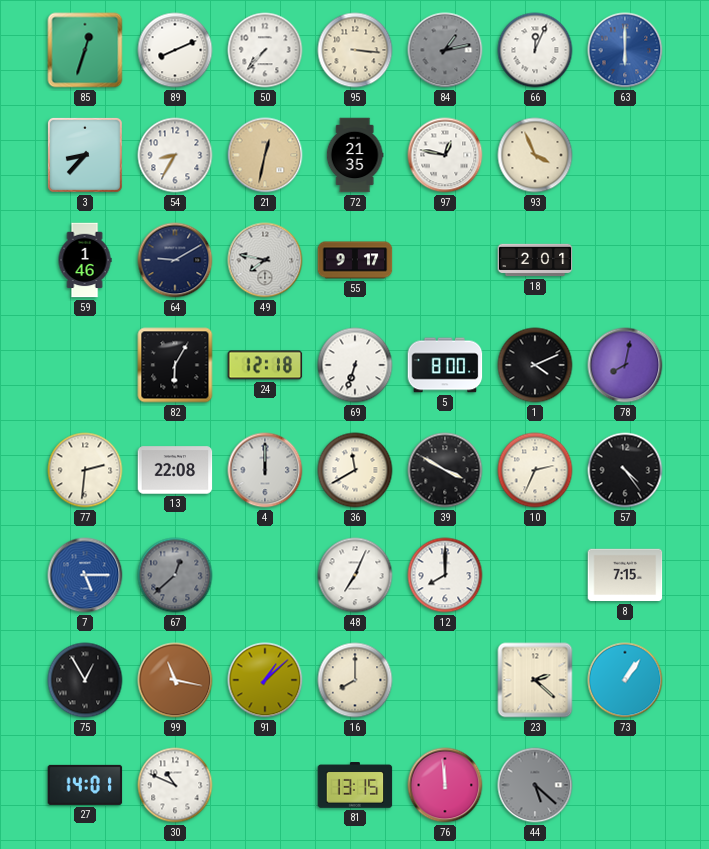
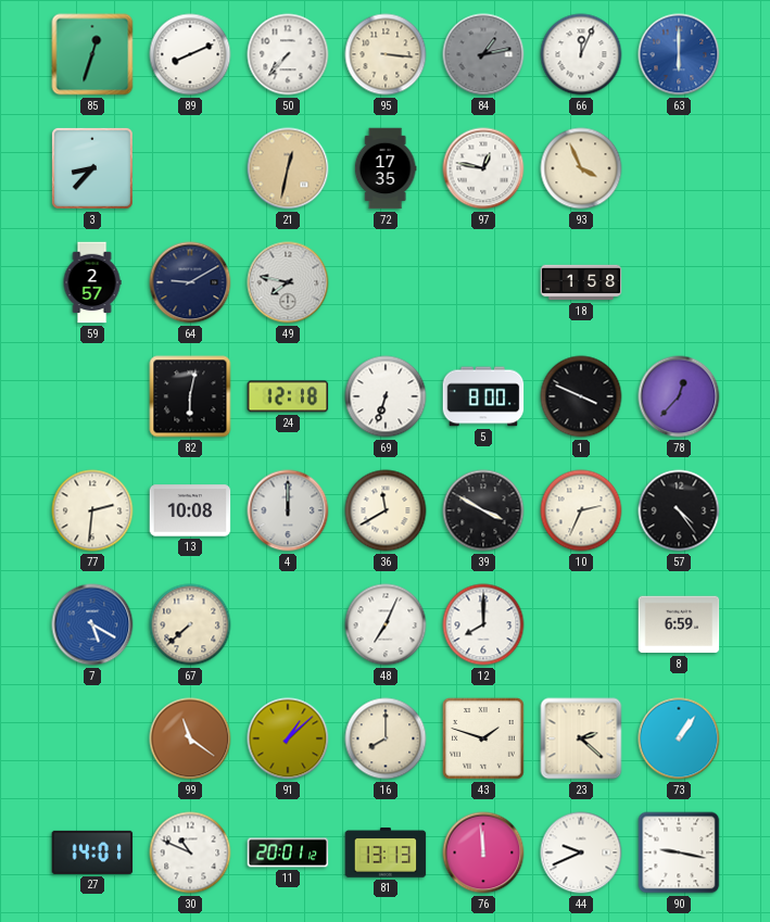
54: 8:35 -> none
72: 21:35 -> 17:35
59: 1:46 -> 2:57
55: 9:17 -> none
18: 2:01 -> 1:58
82: 6:05 -> 6:02
1: 4:11 -> 3:49
78: 8:02 -> 12:37
13: 22:08 -> 10:08
7: 5:15 -> 5:20
67: 12:38 -> 7:38
67 dial: grey -> cream
8: 7:15 -> 6:59
75: 12:55 -> none
99: 11:17 -> 11:21
43: none -> 1:48
11: none -> 20:01
81: 13:15 -> 13:13
44: 5:22 -> 9:41
44 dial: grey -> white
90: none -> 9:17
